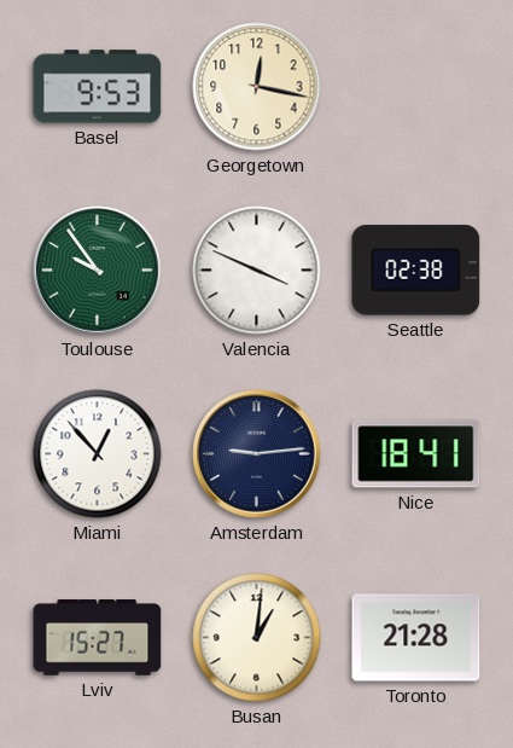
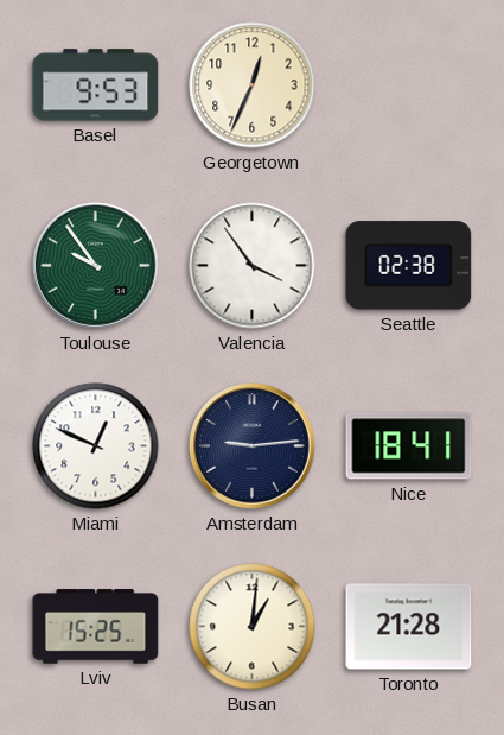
Georgetown: 12:17 -> 12:34
Valencia: 3:49 -> 3:54
Miami: 12:53 -> 12:49
Lviv: 15:27 -> 15:25
